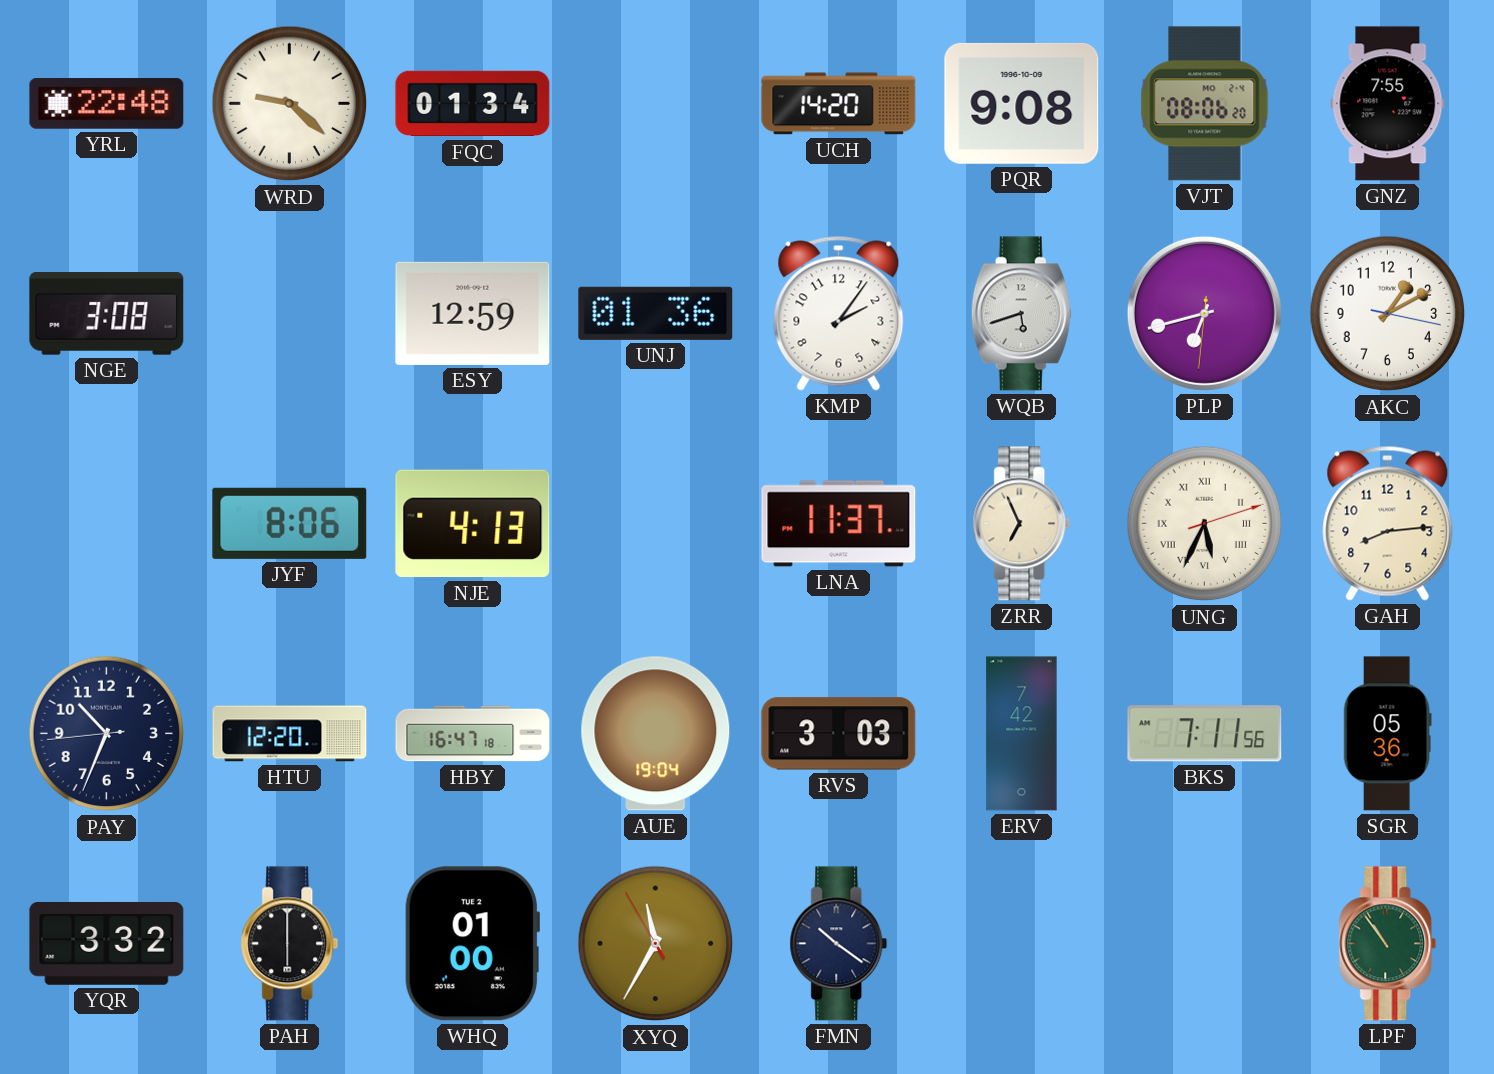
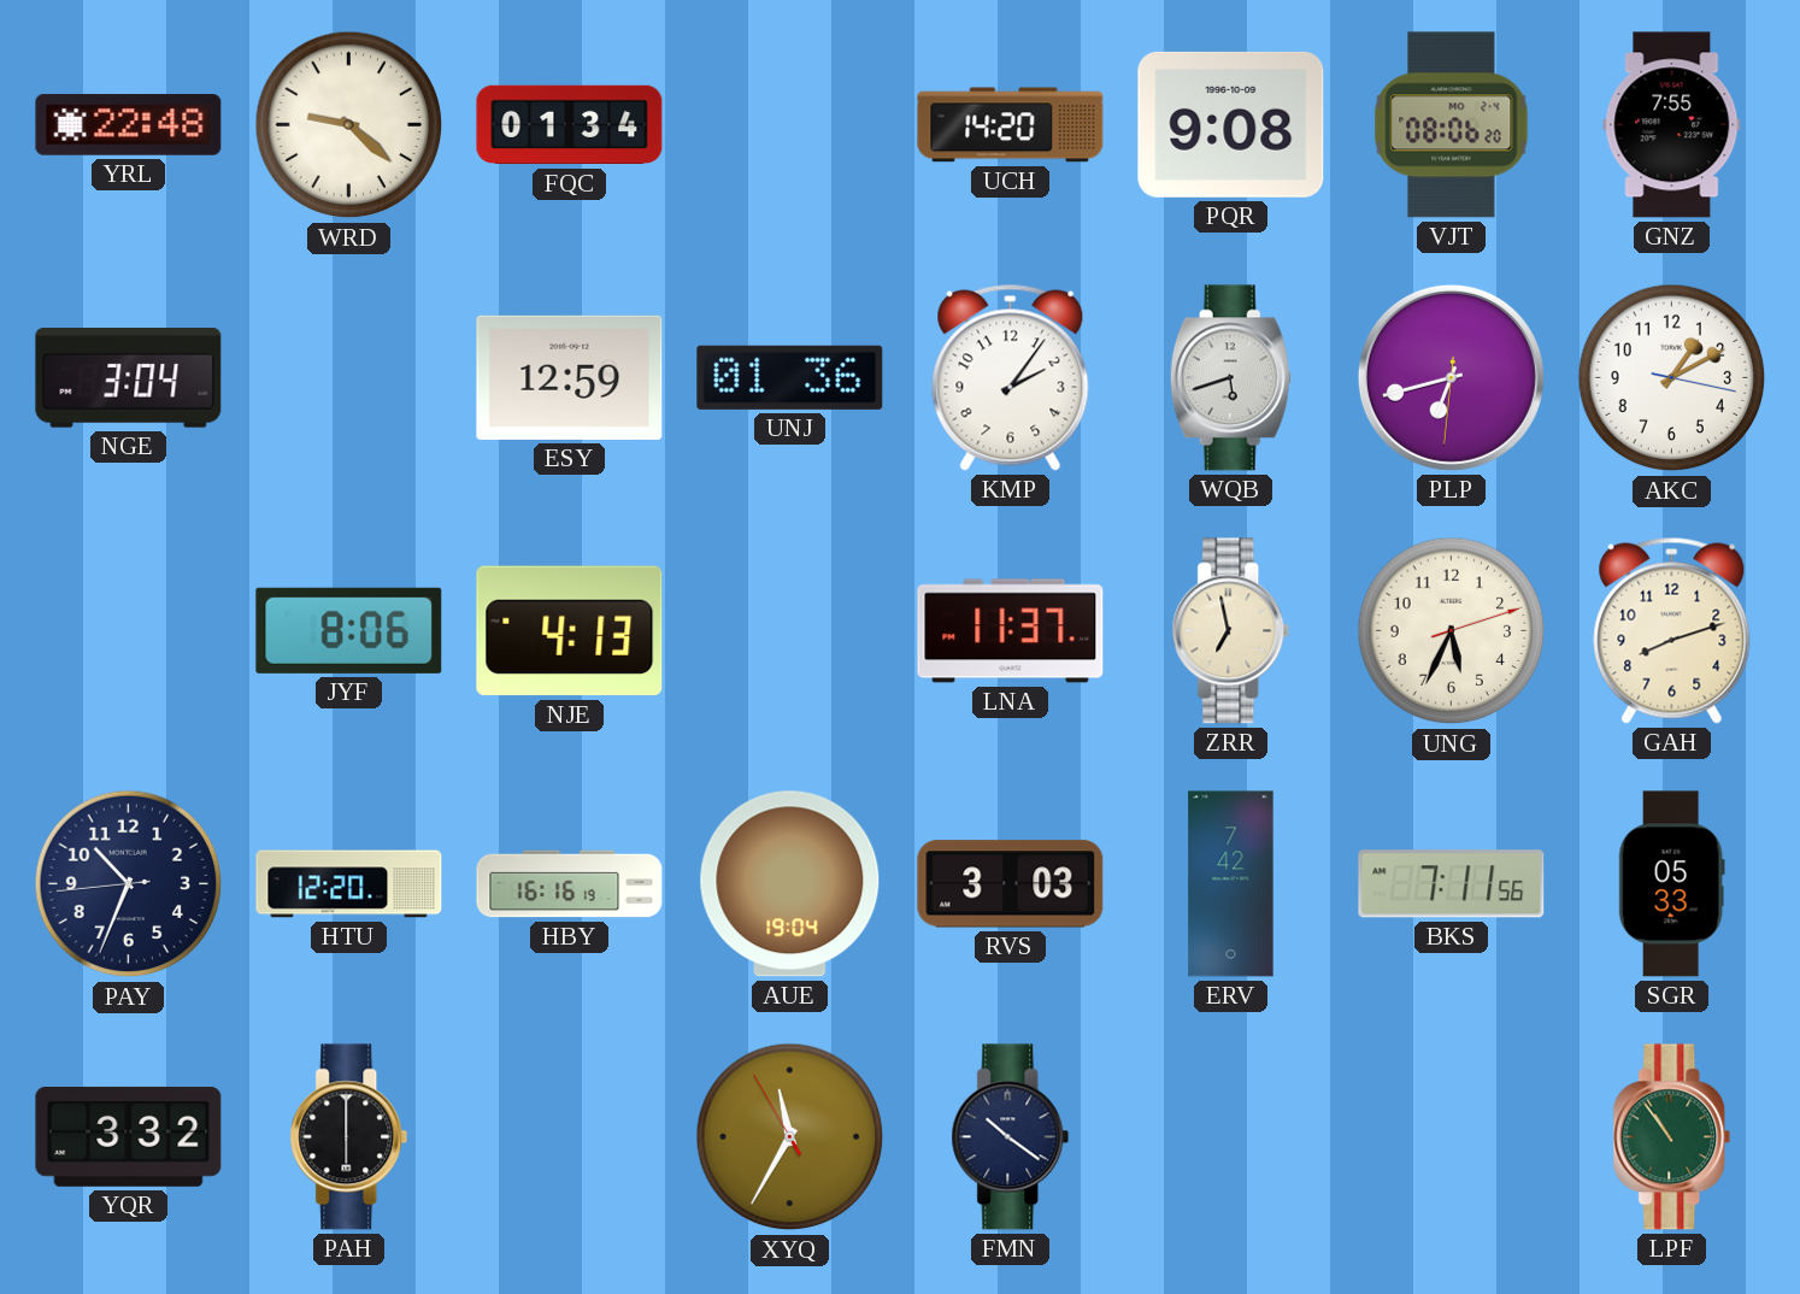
NGE: 3:08 -> 3:04
ZRR: 6:56 -> 6:58
UNG numerals: Roman -> Arabic
GAH: 8:14 -> 8:12
HBY: 16:47 -> 16:16
SGR: 05:36 -> 05:33
WHQ: 01:00 -> none
